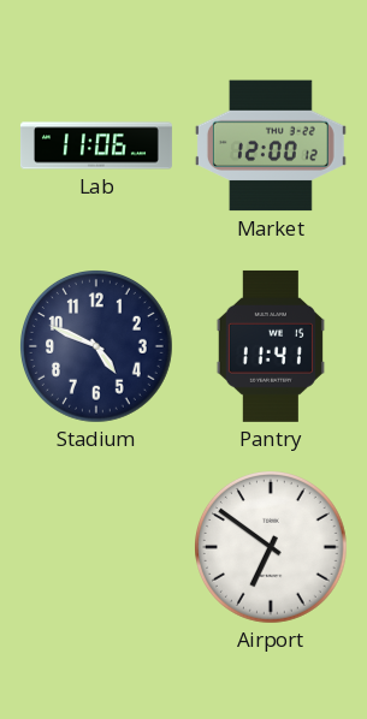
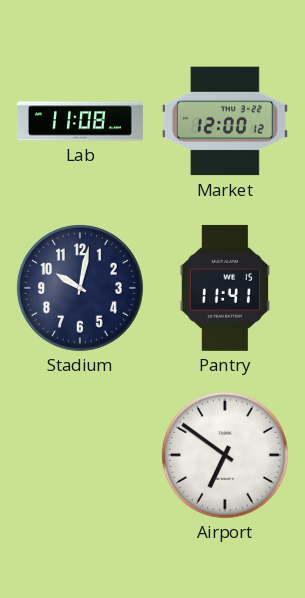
Lab: 11:06 -> 11:08
Stadium: 4:49 -> 10:02
